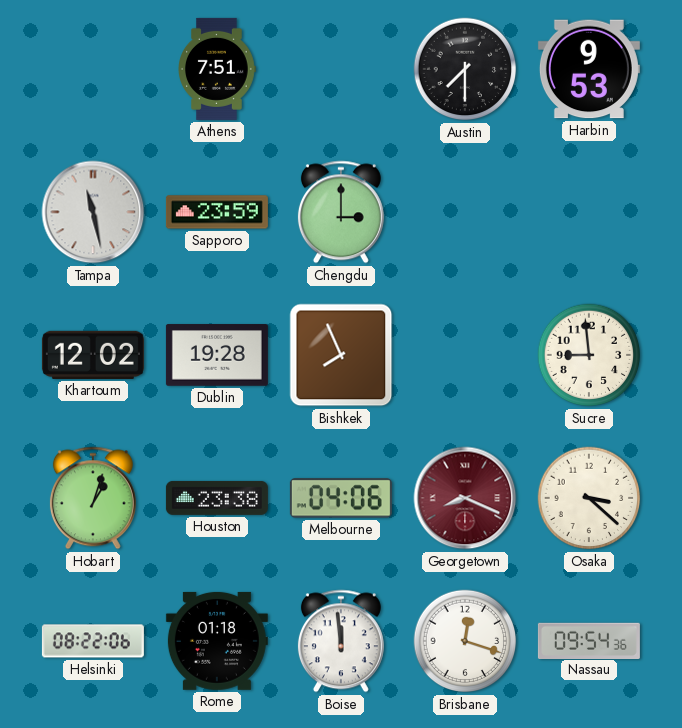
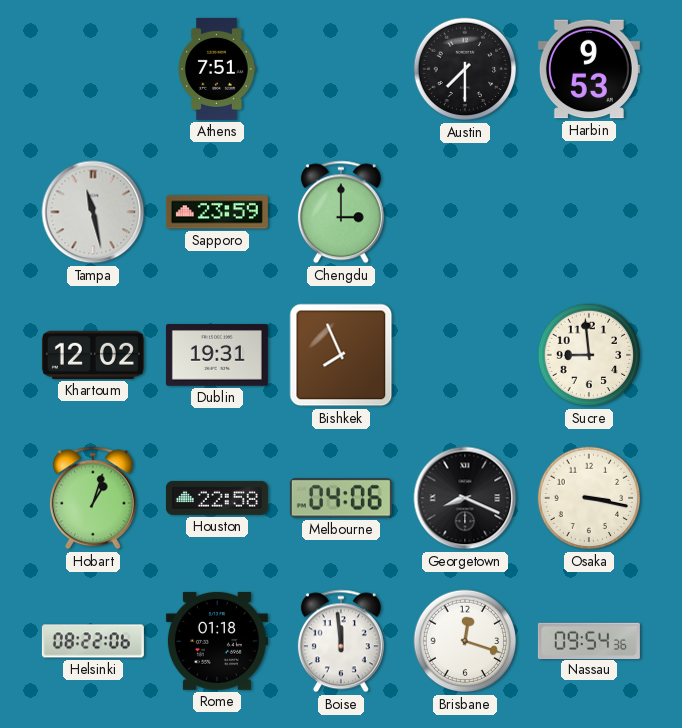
Dublin: 19:28 -> 19:31
Houston: 23:38 -> 22:58
Georgetown dial: burgundy -> black
Osaka: 3:22 -> 3:17
